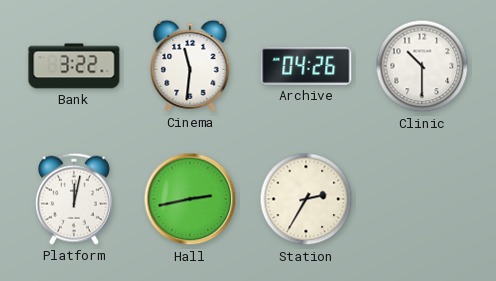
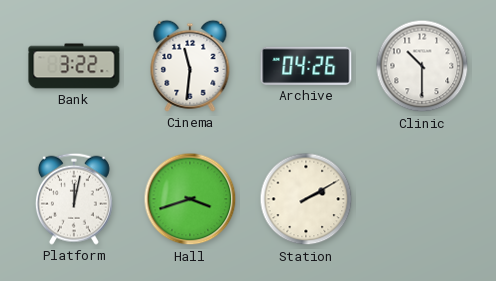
Hall: 2:43 -> 3:42
Station: 2:35 -> 2:10
